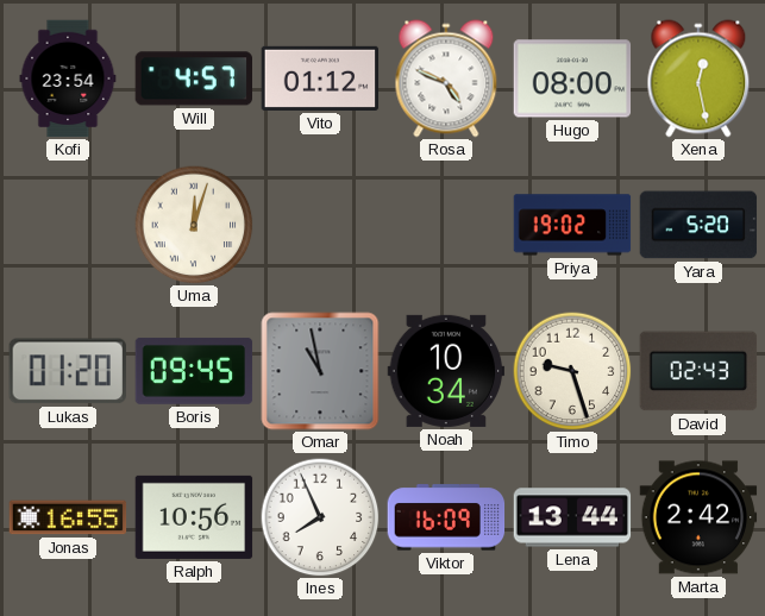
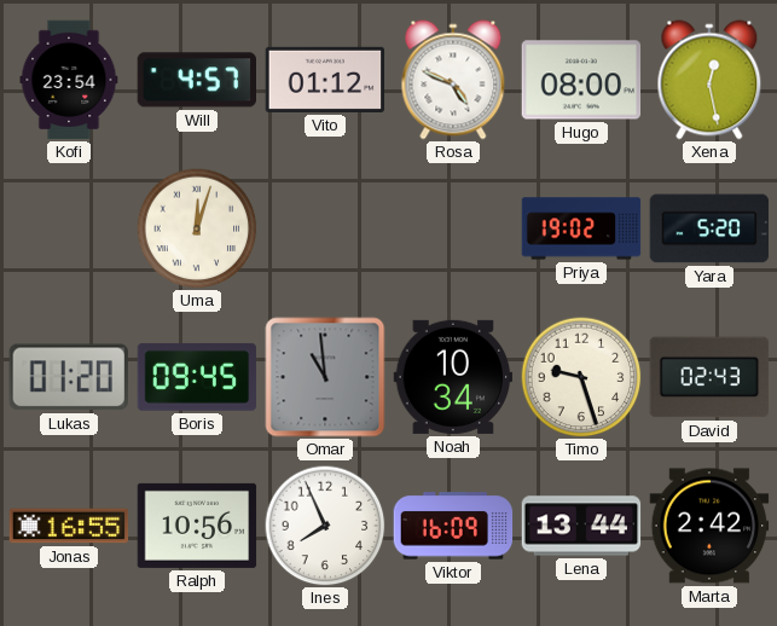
Omar: 10:58 -> 10:59
